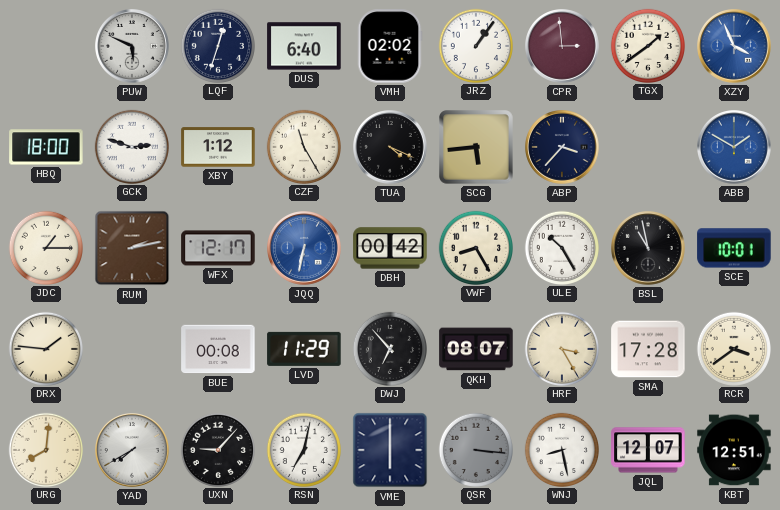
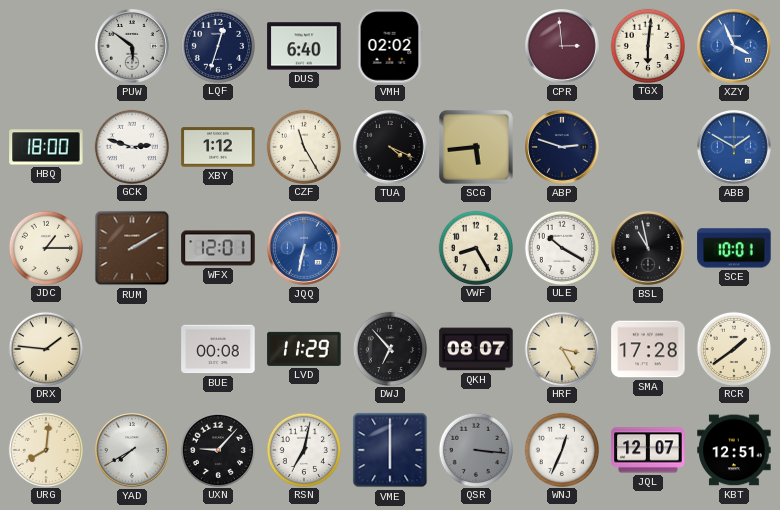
PUW: 5:49 -> 5:51
JRZ: 1:06 -> none
TGX: 1:39 -> 6:01
ABP: 3:37 -> 2:48
RUM: 2:13 -> 2:10
WFX: 12:17 -> 12:01
DBH: 00:42 -> none
ULE: 10:25 -> 10:20
RCR: 3:39 -> 1:39
WNJ: 8:28 -> 12:34
